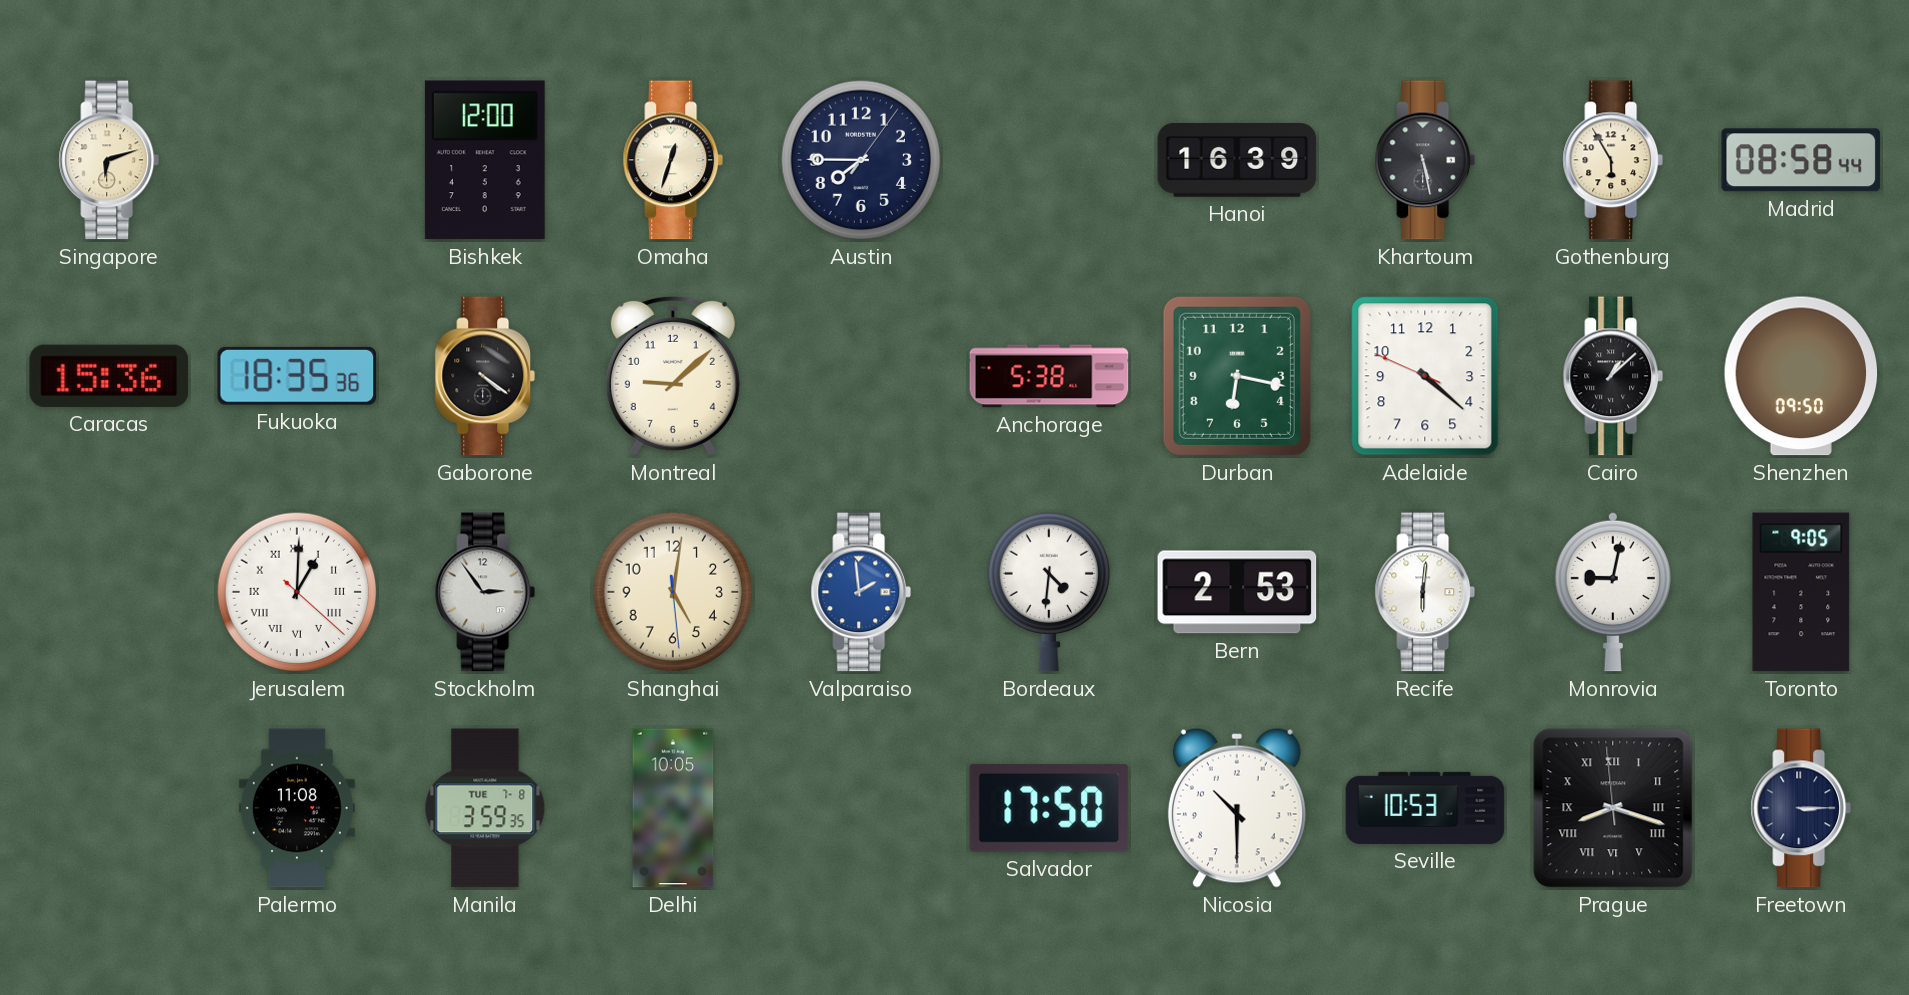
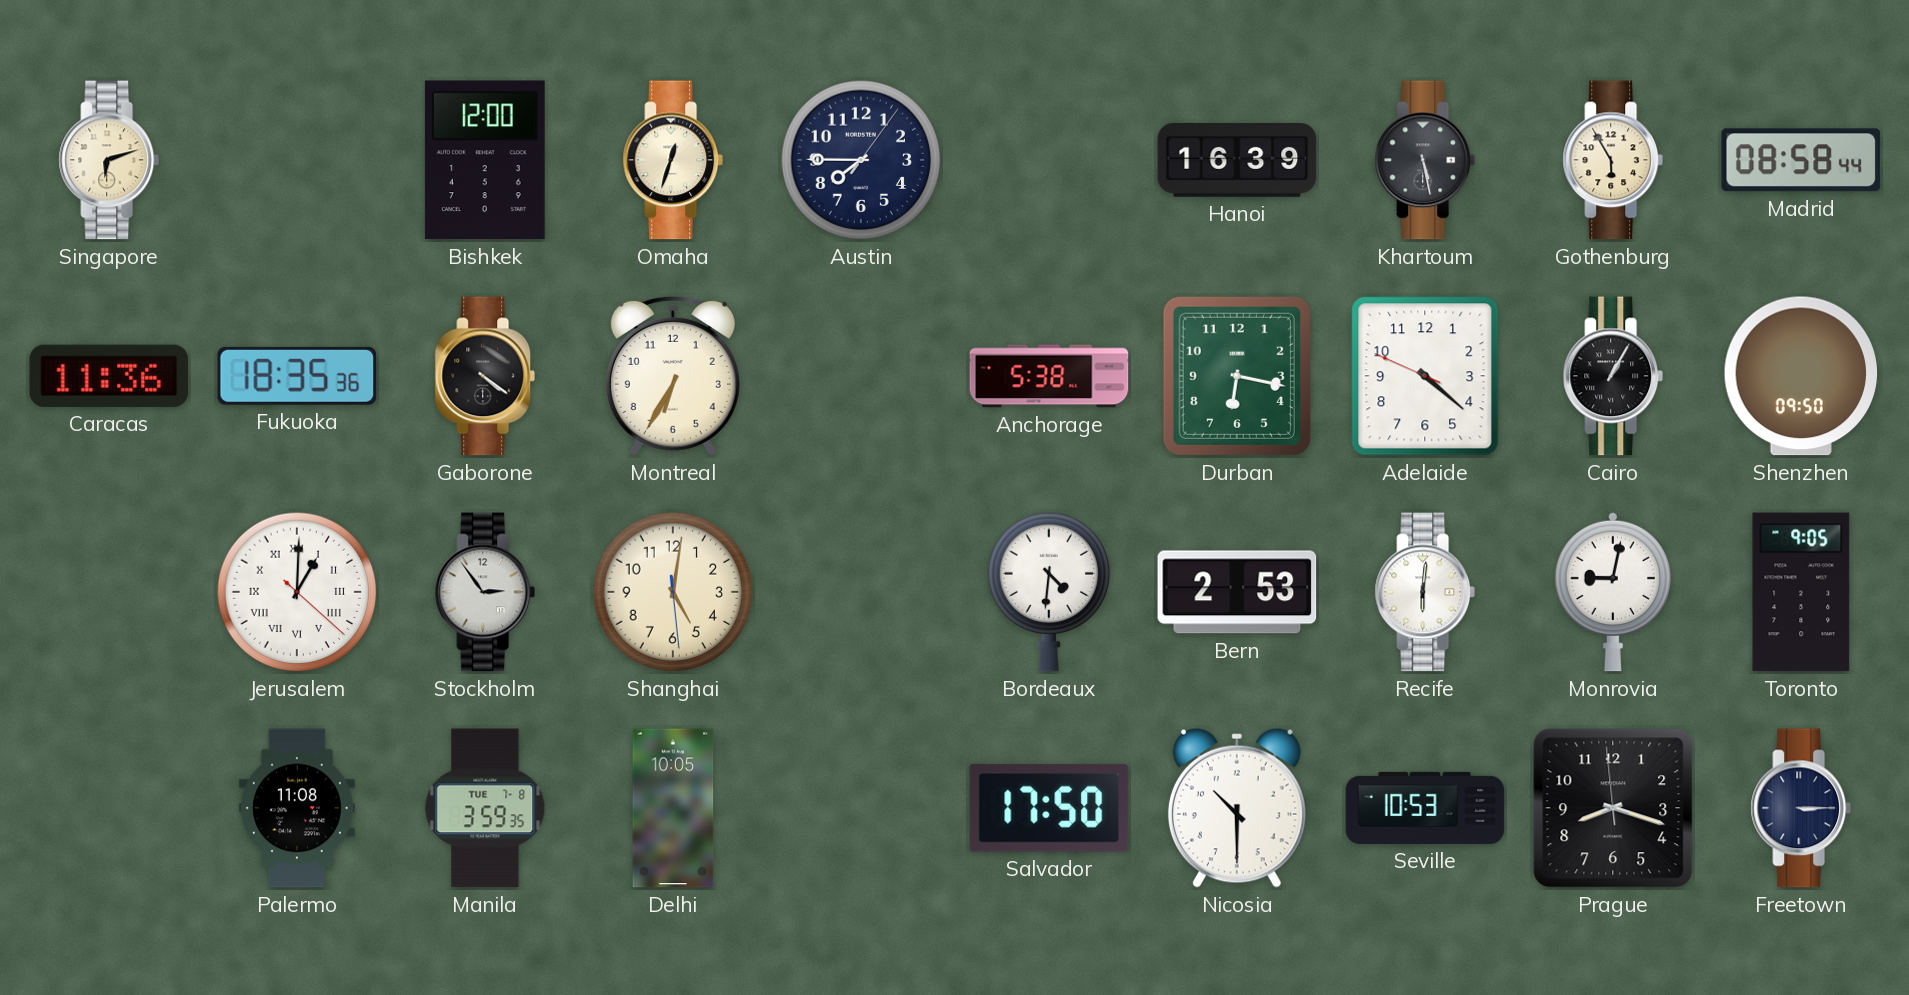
Caracas: 15:36 -> 11:36
Montreal: 9:08 -> 6:35
Cairo: 1:08 -> 1:05
Valparaiso: 1:59 -> none
Prague numerals: Roman -> Arabic
